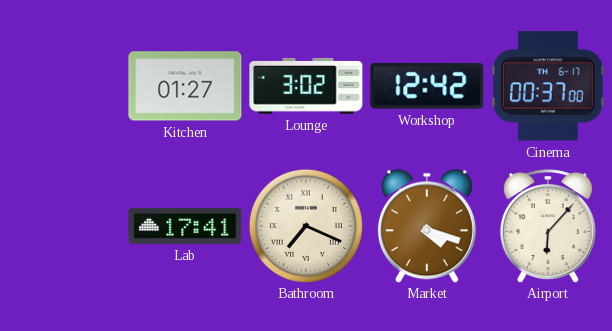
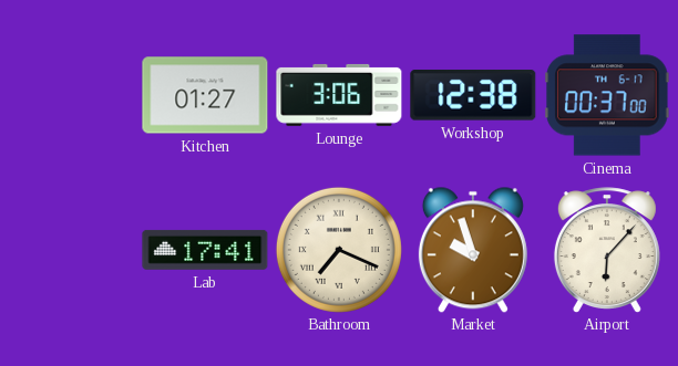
Lounge: 3:02 -> 3:06
Workshop: 12:42 -> 12:38
Market: 4:18 -> 9:57
